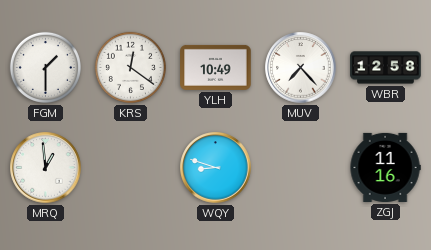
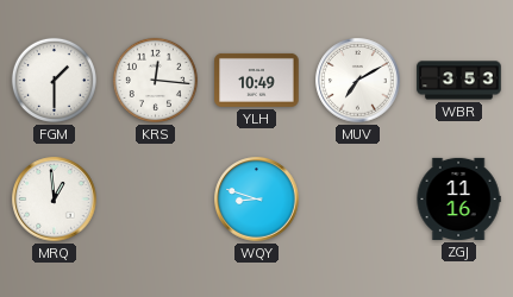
KRS: 12:21 -> 12:16
MUV: 7:23 -> 7:10
WBR: 12:58 -> 3:53
